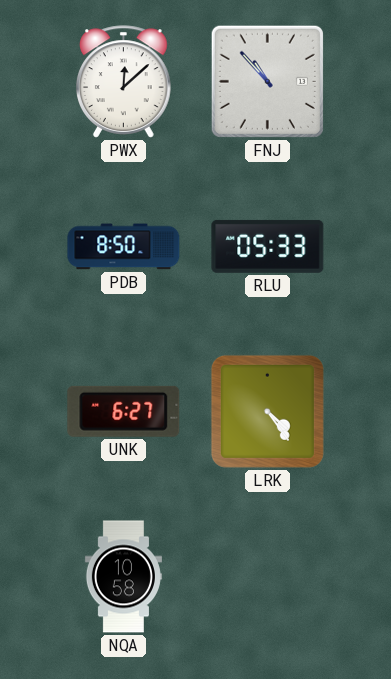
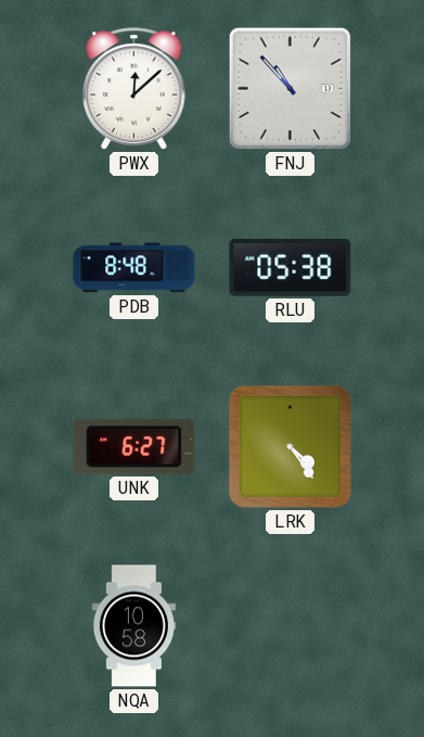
PDB: 8:50 -> 8:48
RLU: 05:33 -> 05:38
